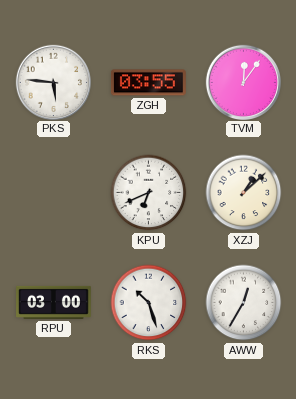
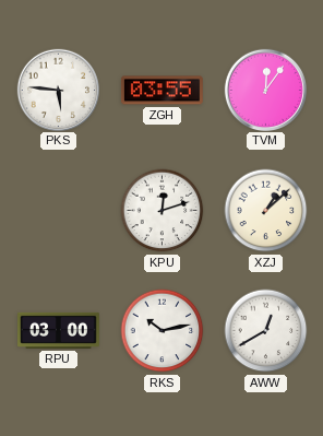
KPU: 6:41 -> 12:12
RKS: 10:27 -> 10:13
AWW: 12:35 -> 12:40
